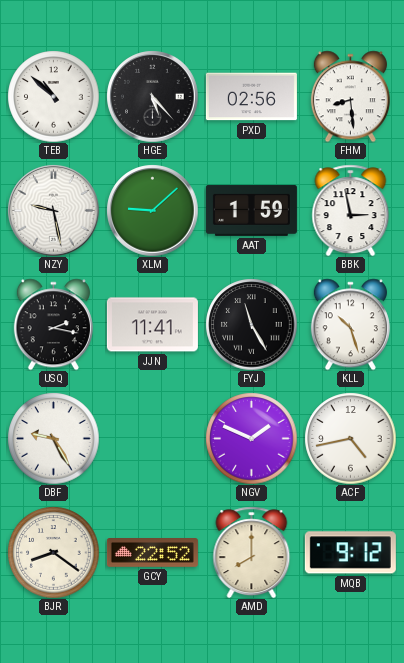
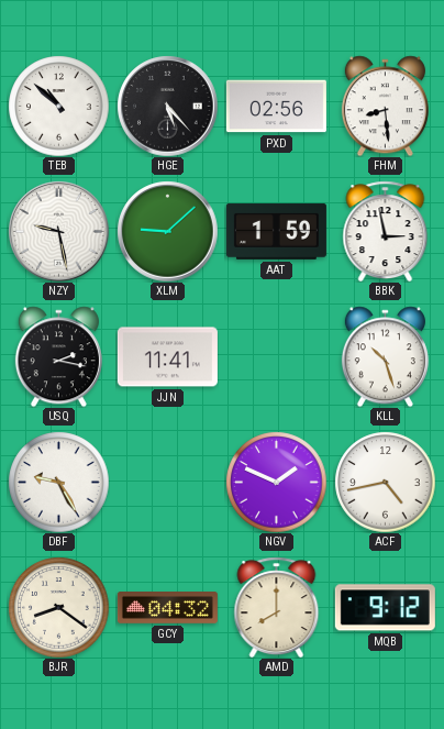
FYJ: 11:25 -> none
GCY: 22:52 -> 04:32
